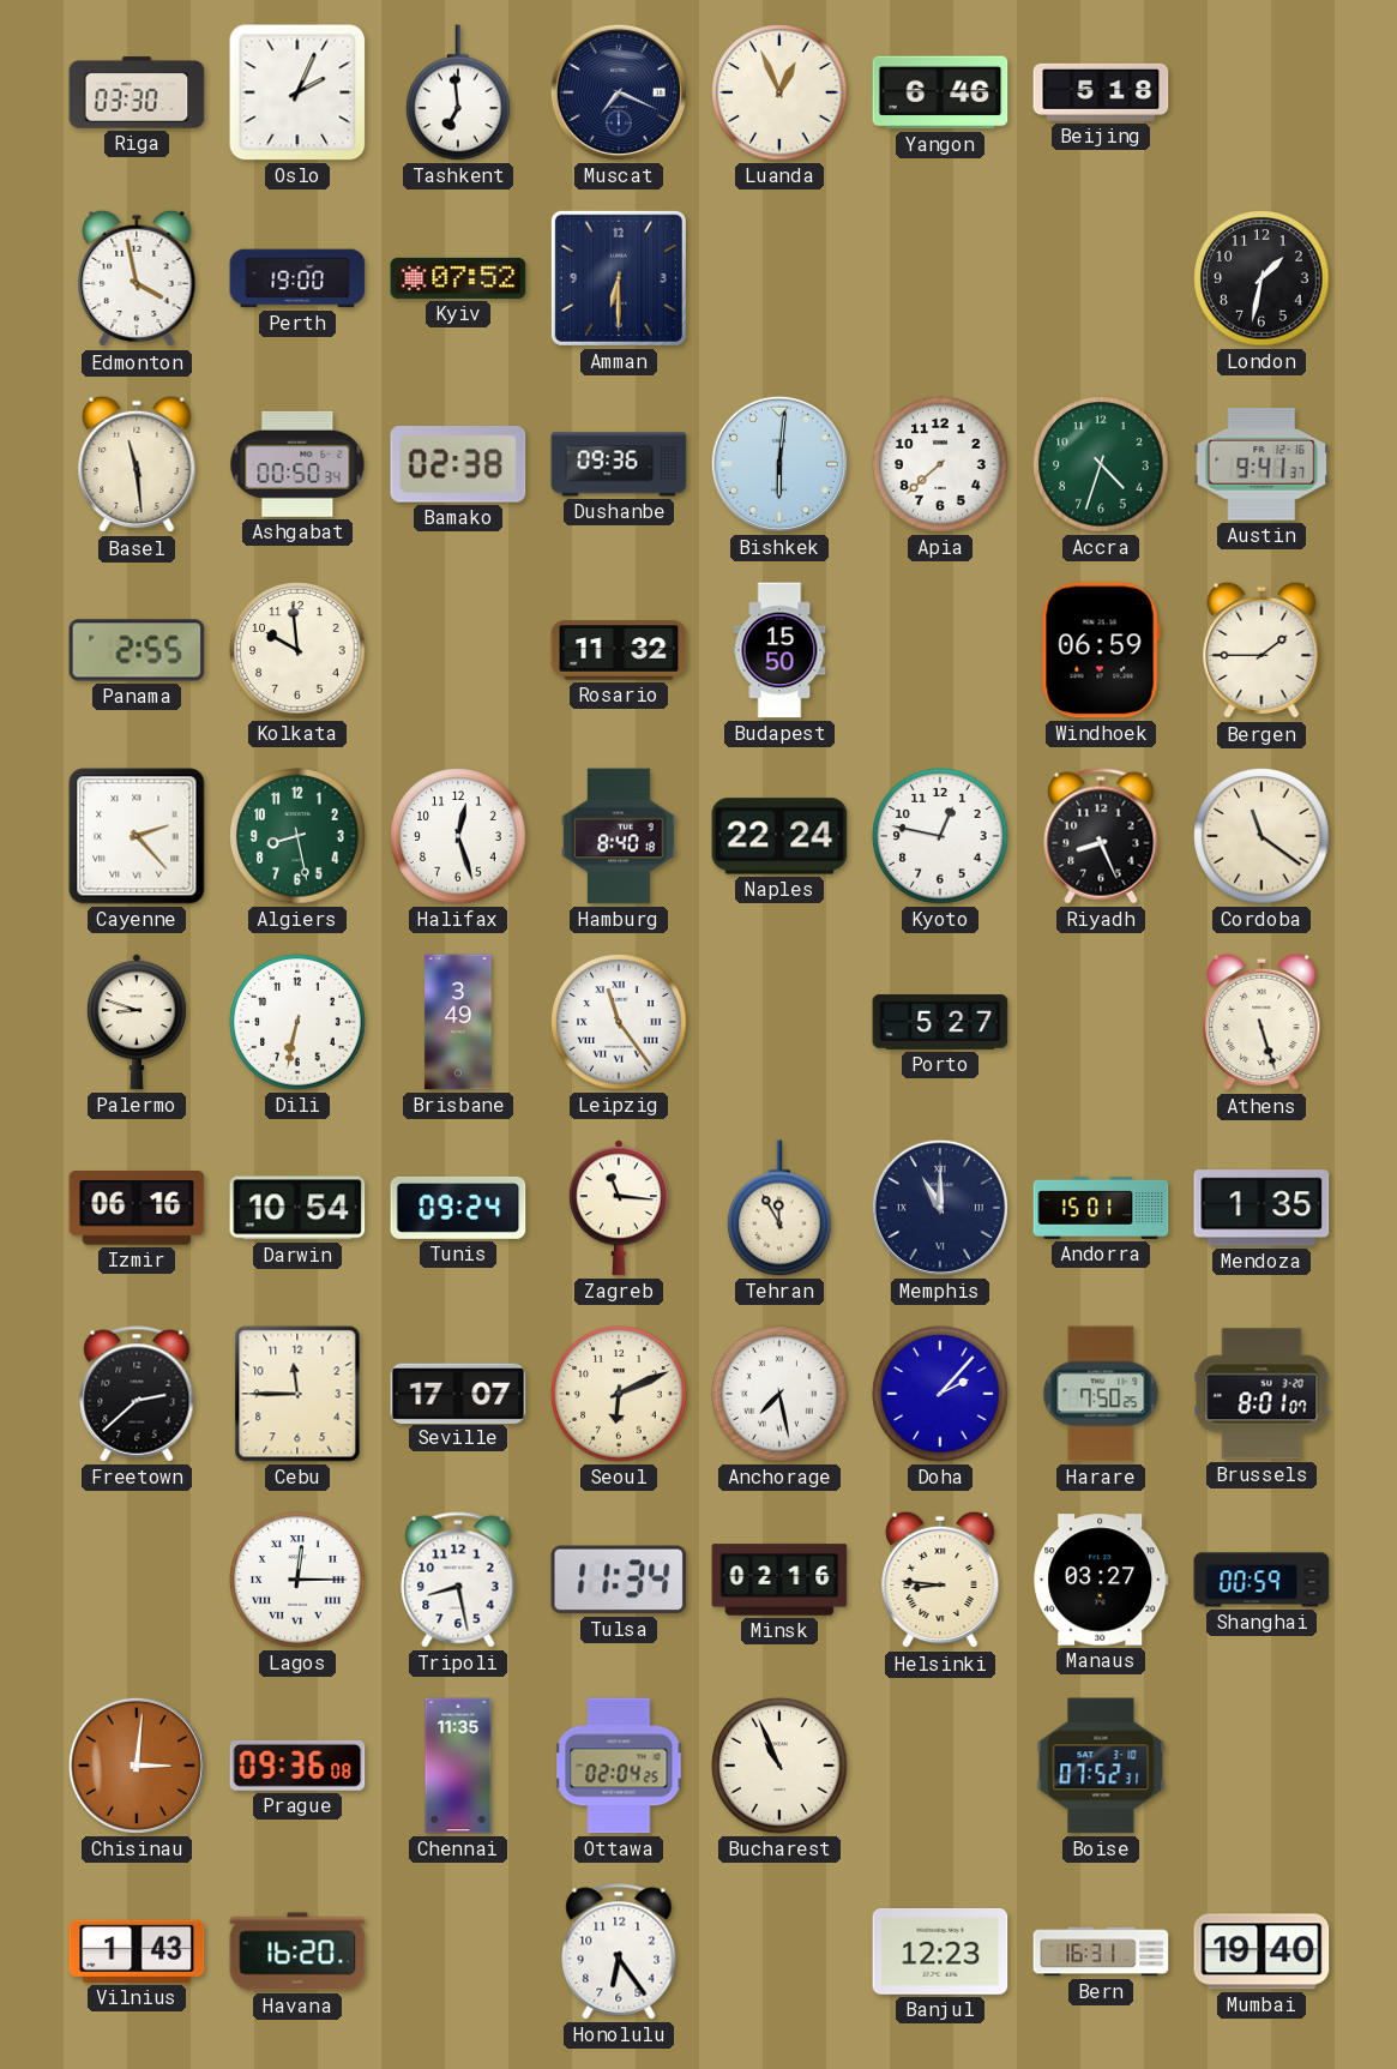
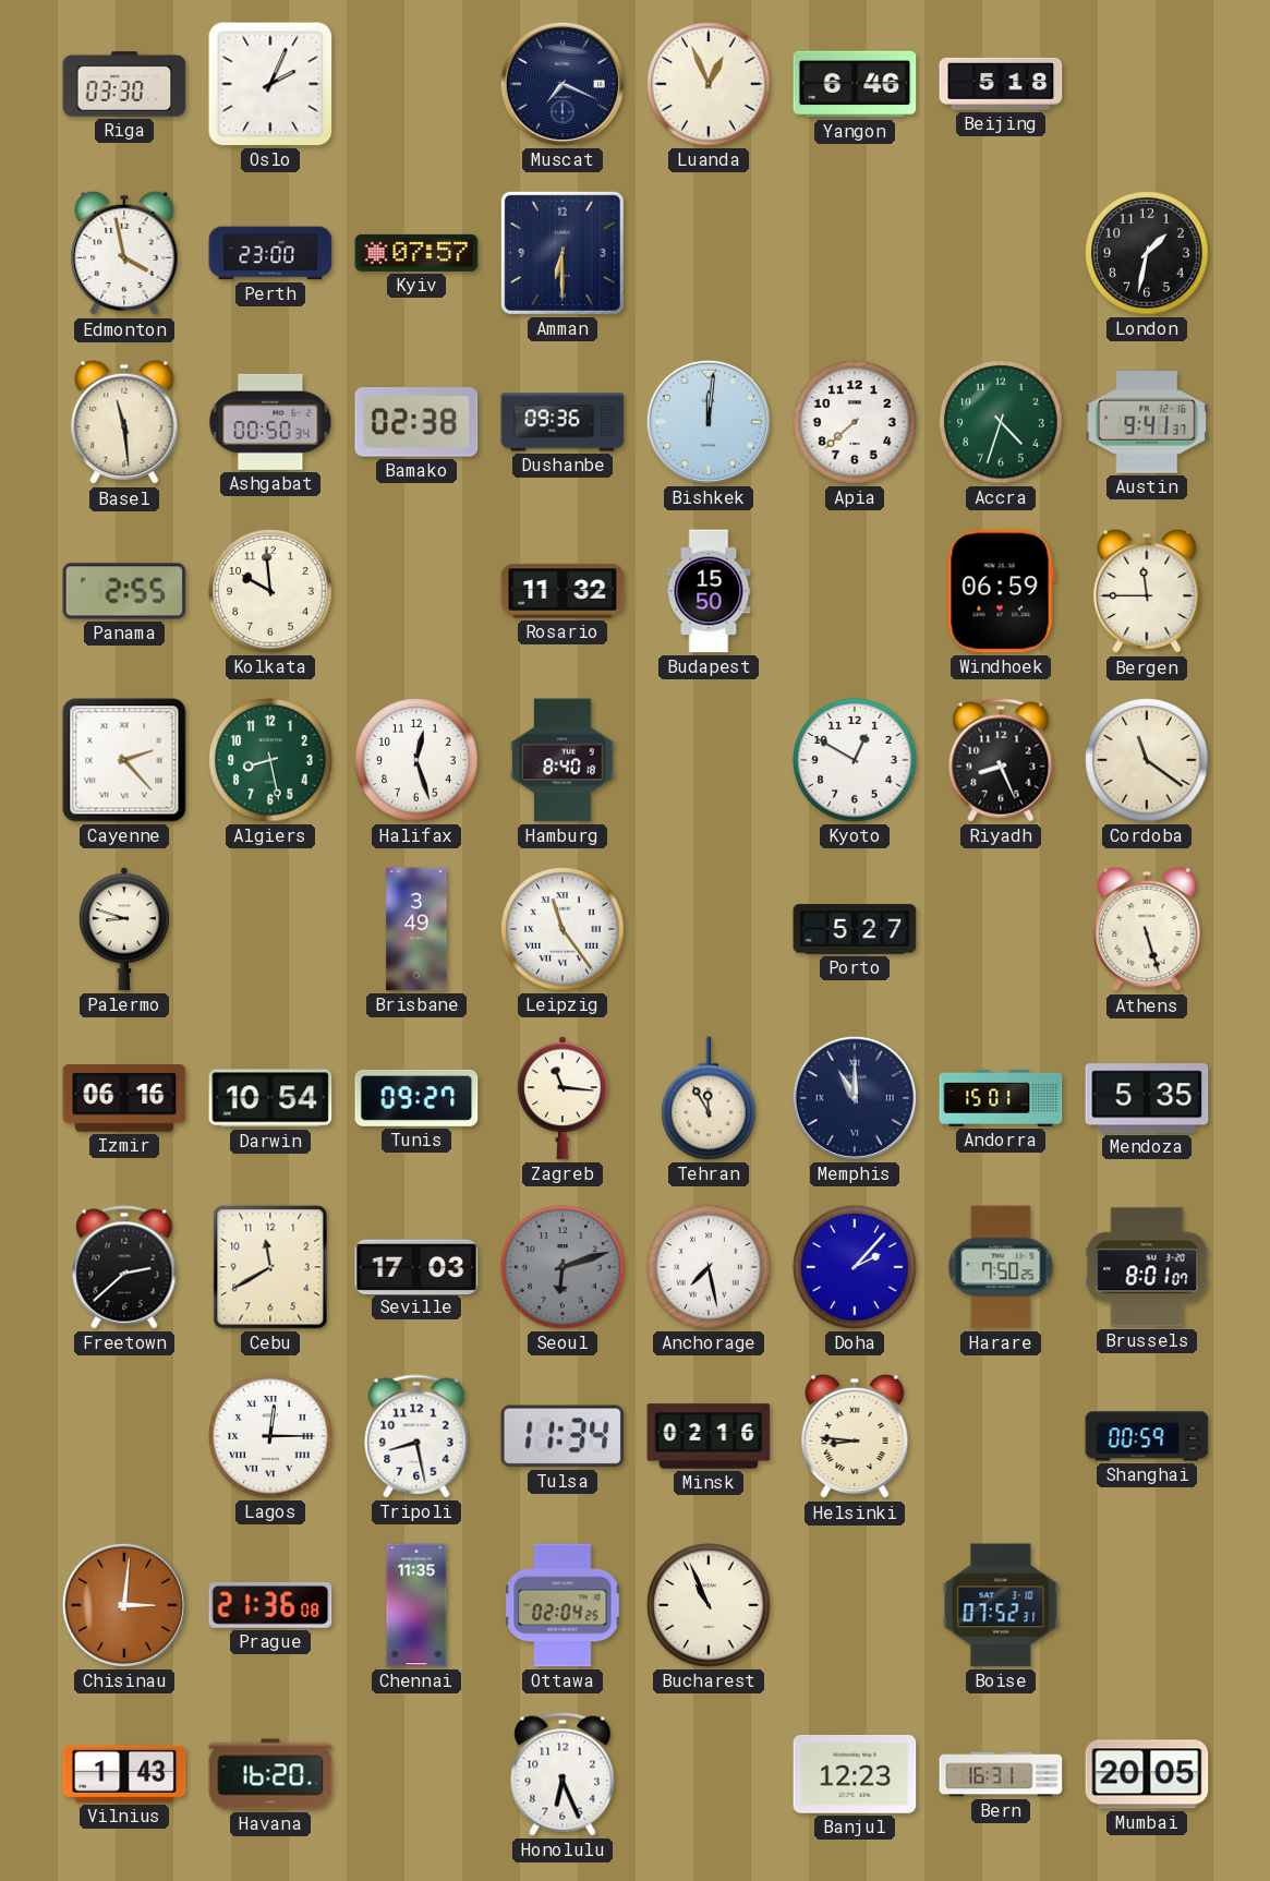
Tashkent: 6:59 -> none
Perth: 19:00 -> 23:00
Kyiv: 07:52 -> 07:57
Bishkek: 6:01 -> 12:01
Bergen: 1:45 -> 11:45
Naples: 22:24 -> none
Kyoto: 12:47 -> 12:50
Dili: 6:32 -> none
Tunis: 09:24 -> 09:27
Mendoza: 1:35 -> 5:35
Cebu: 11:45 -> 11:40
Seville: 17:07 -> 17:03
Seoul: 6:11 -> 6:12
Seoul dial: cream -> grey
Manaus: 03:27 -> none
Prague: 09:36 -> 21:36
Honolulu: 6:24 -> 6:26
Mumbai: 19:40 -> 20:05
